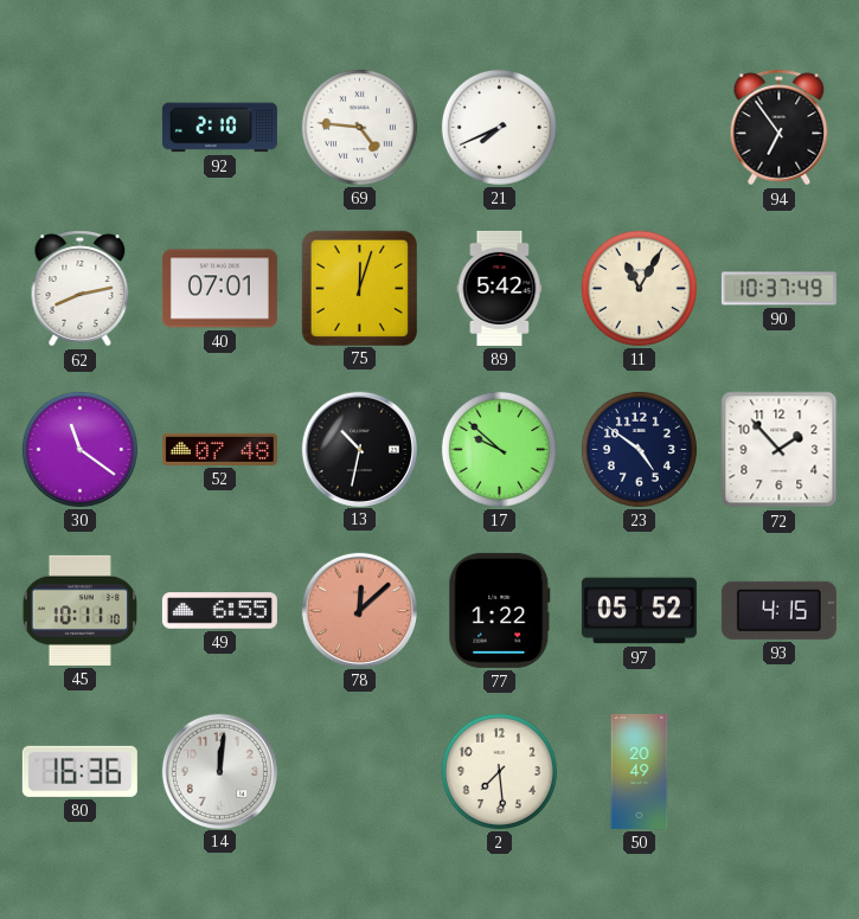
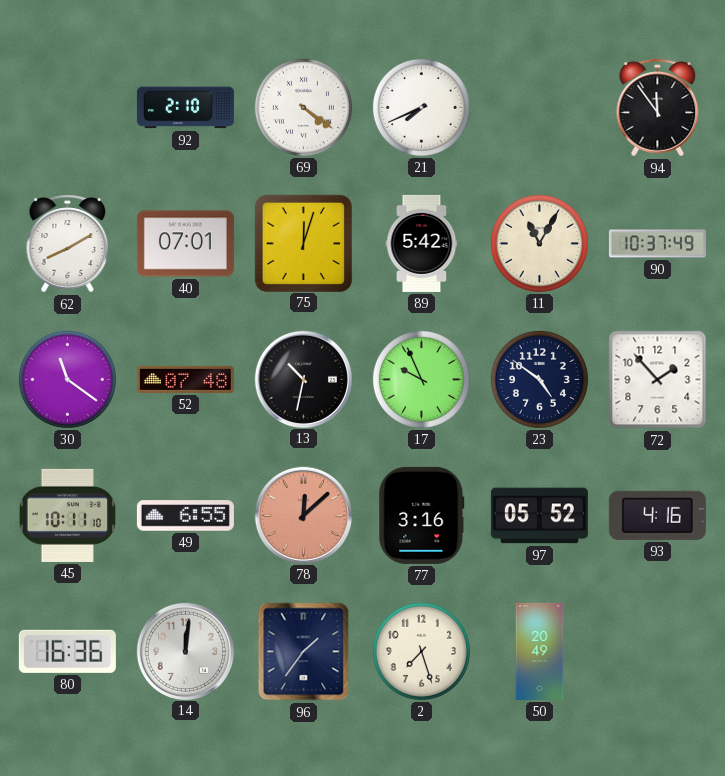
69: 4:46 -> 4:21
94: 6:54 -> 11:54
62: 8:13 -> 8:10
17: 9:52 -> 9:56
77: 1:22 -> 3:16
93: 4:15 -> 4:16
96: none -> 1:36
2: 7:29 -> 7:27
